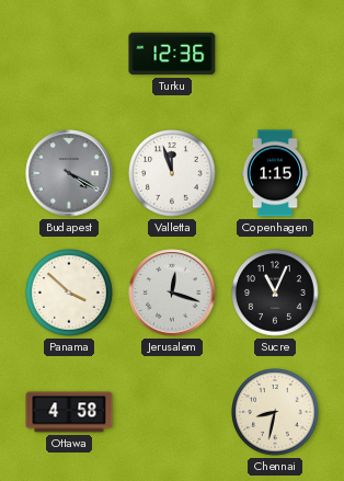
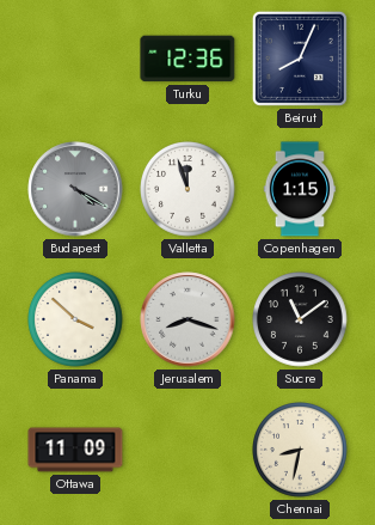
Beirut: none -> 8:04
Jerusalem: 12:18 -> 8:18
Sucre: 11:04 -> 11:09
Ottawa: 4:58 -> 11:09
